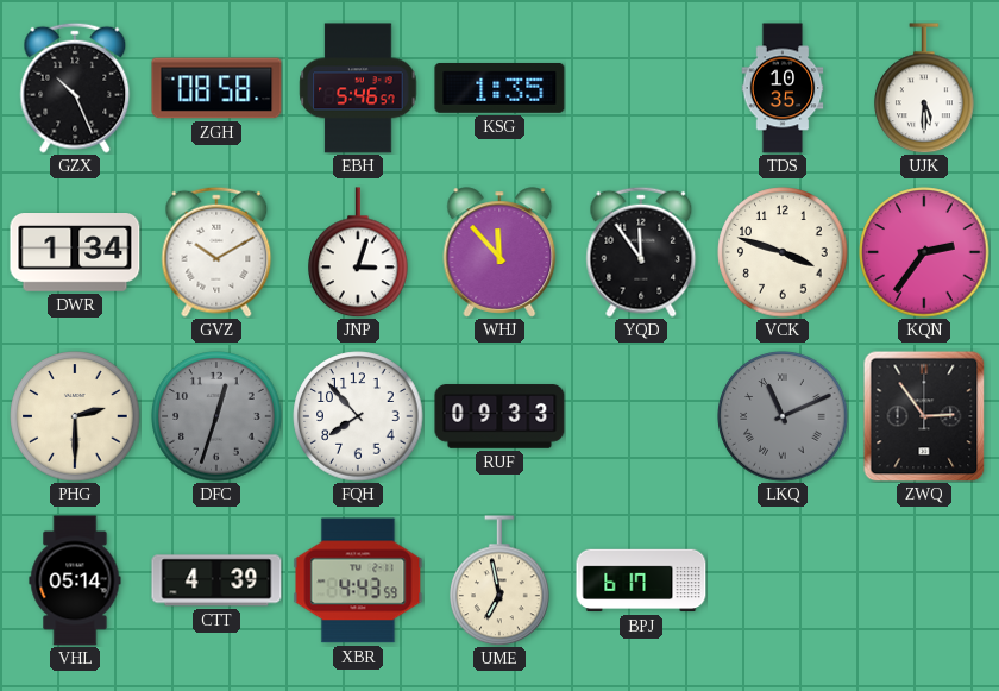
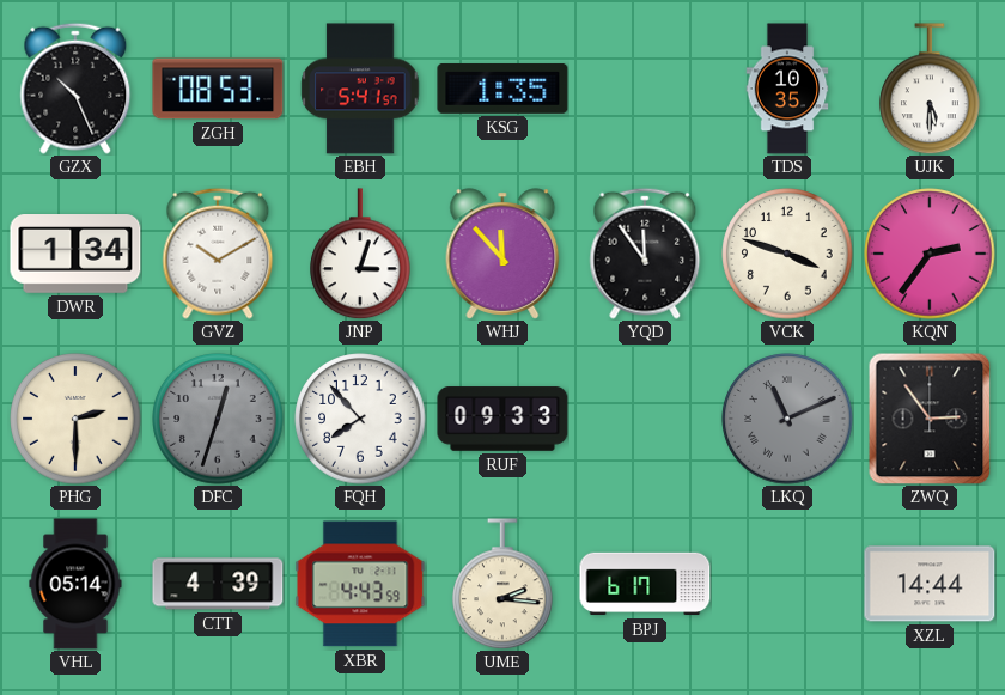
ZGH: 08:58 -> 08:53
EBH: 5:46 -> 5:41
UME: 6:58 -> 2:16
XZL: none -> 14:44
